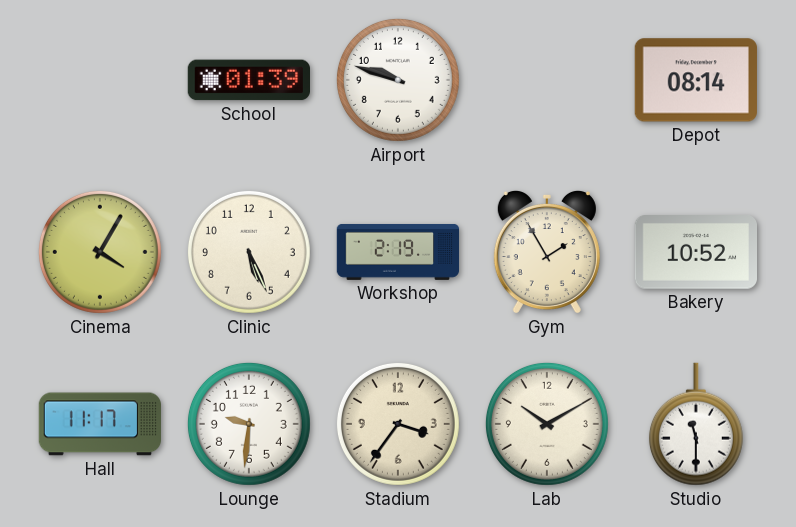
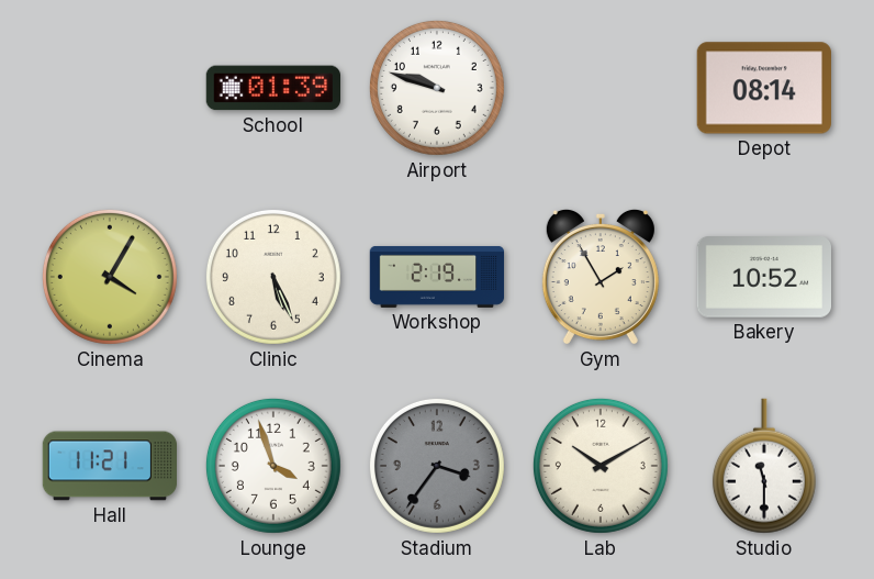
Hall: 11:17 -> 11:21
Lounge: 9:31 -> 3:57
Stadium dial: cream -> grey
